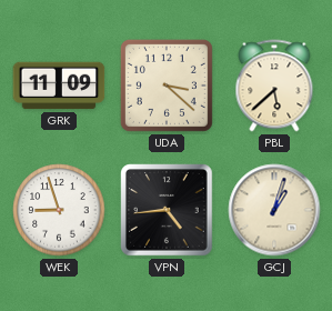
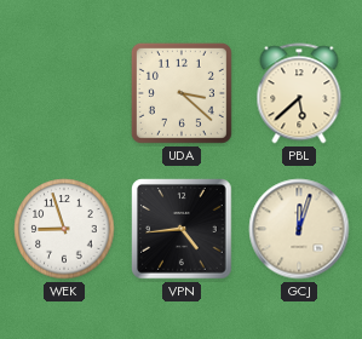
GRK: 11:09 -> none
GCJ: 1:03 -> 12:03
